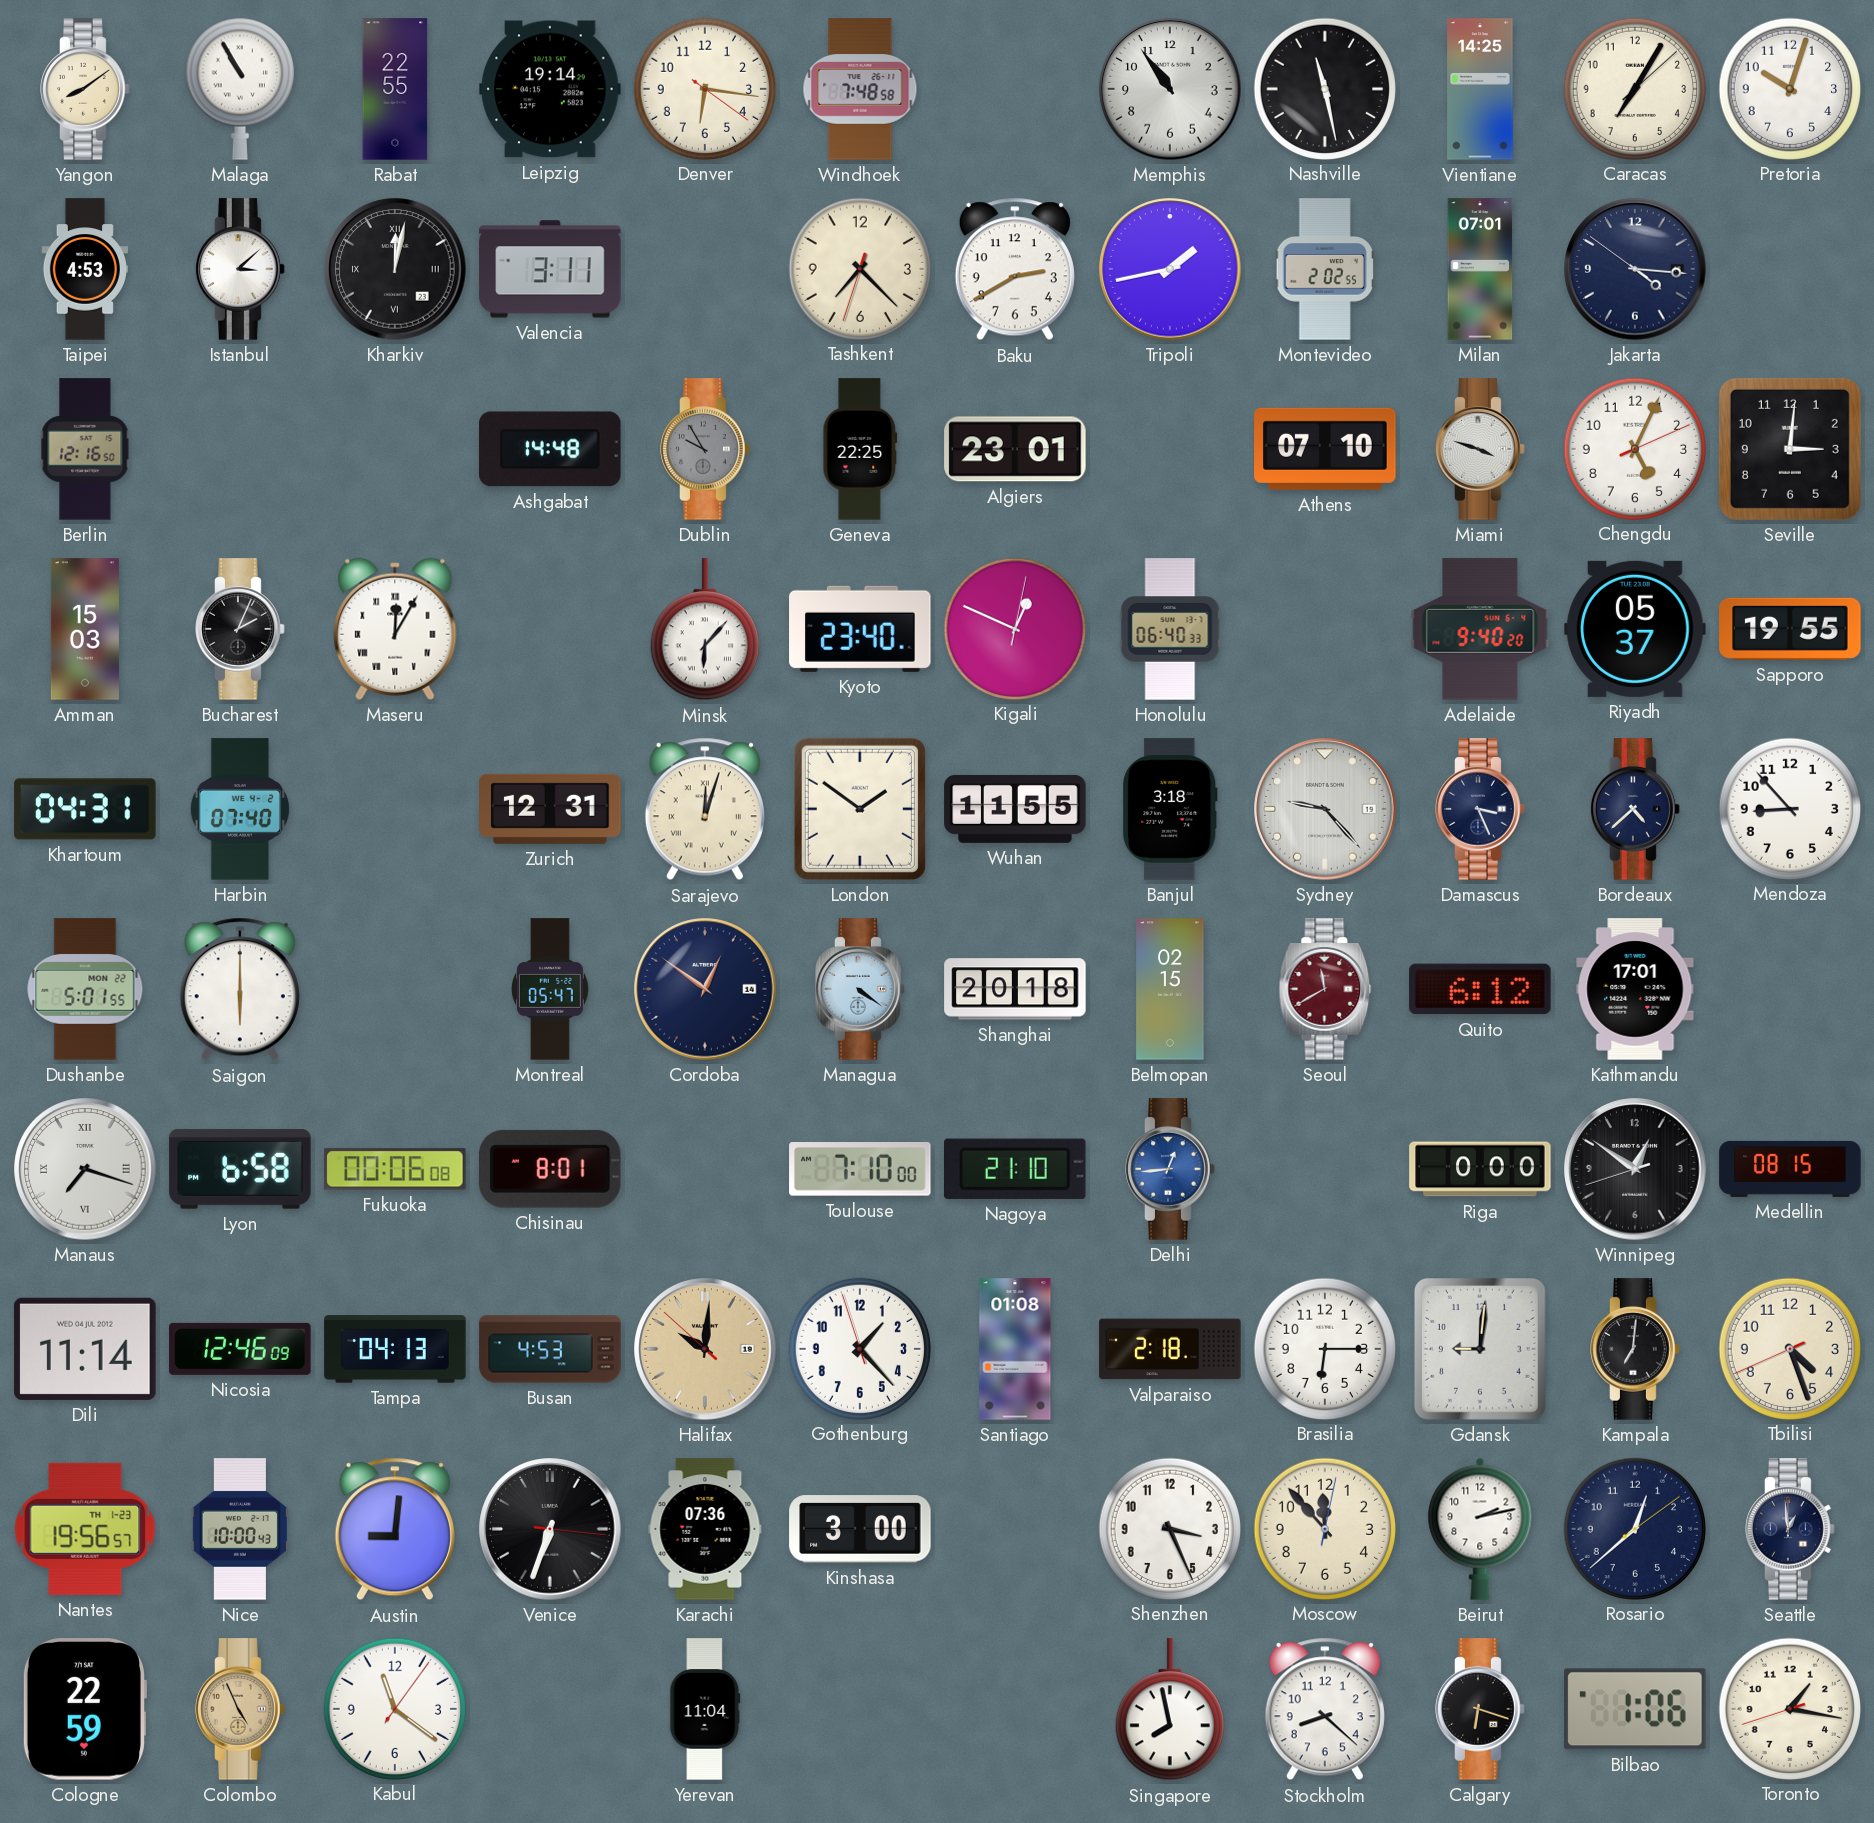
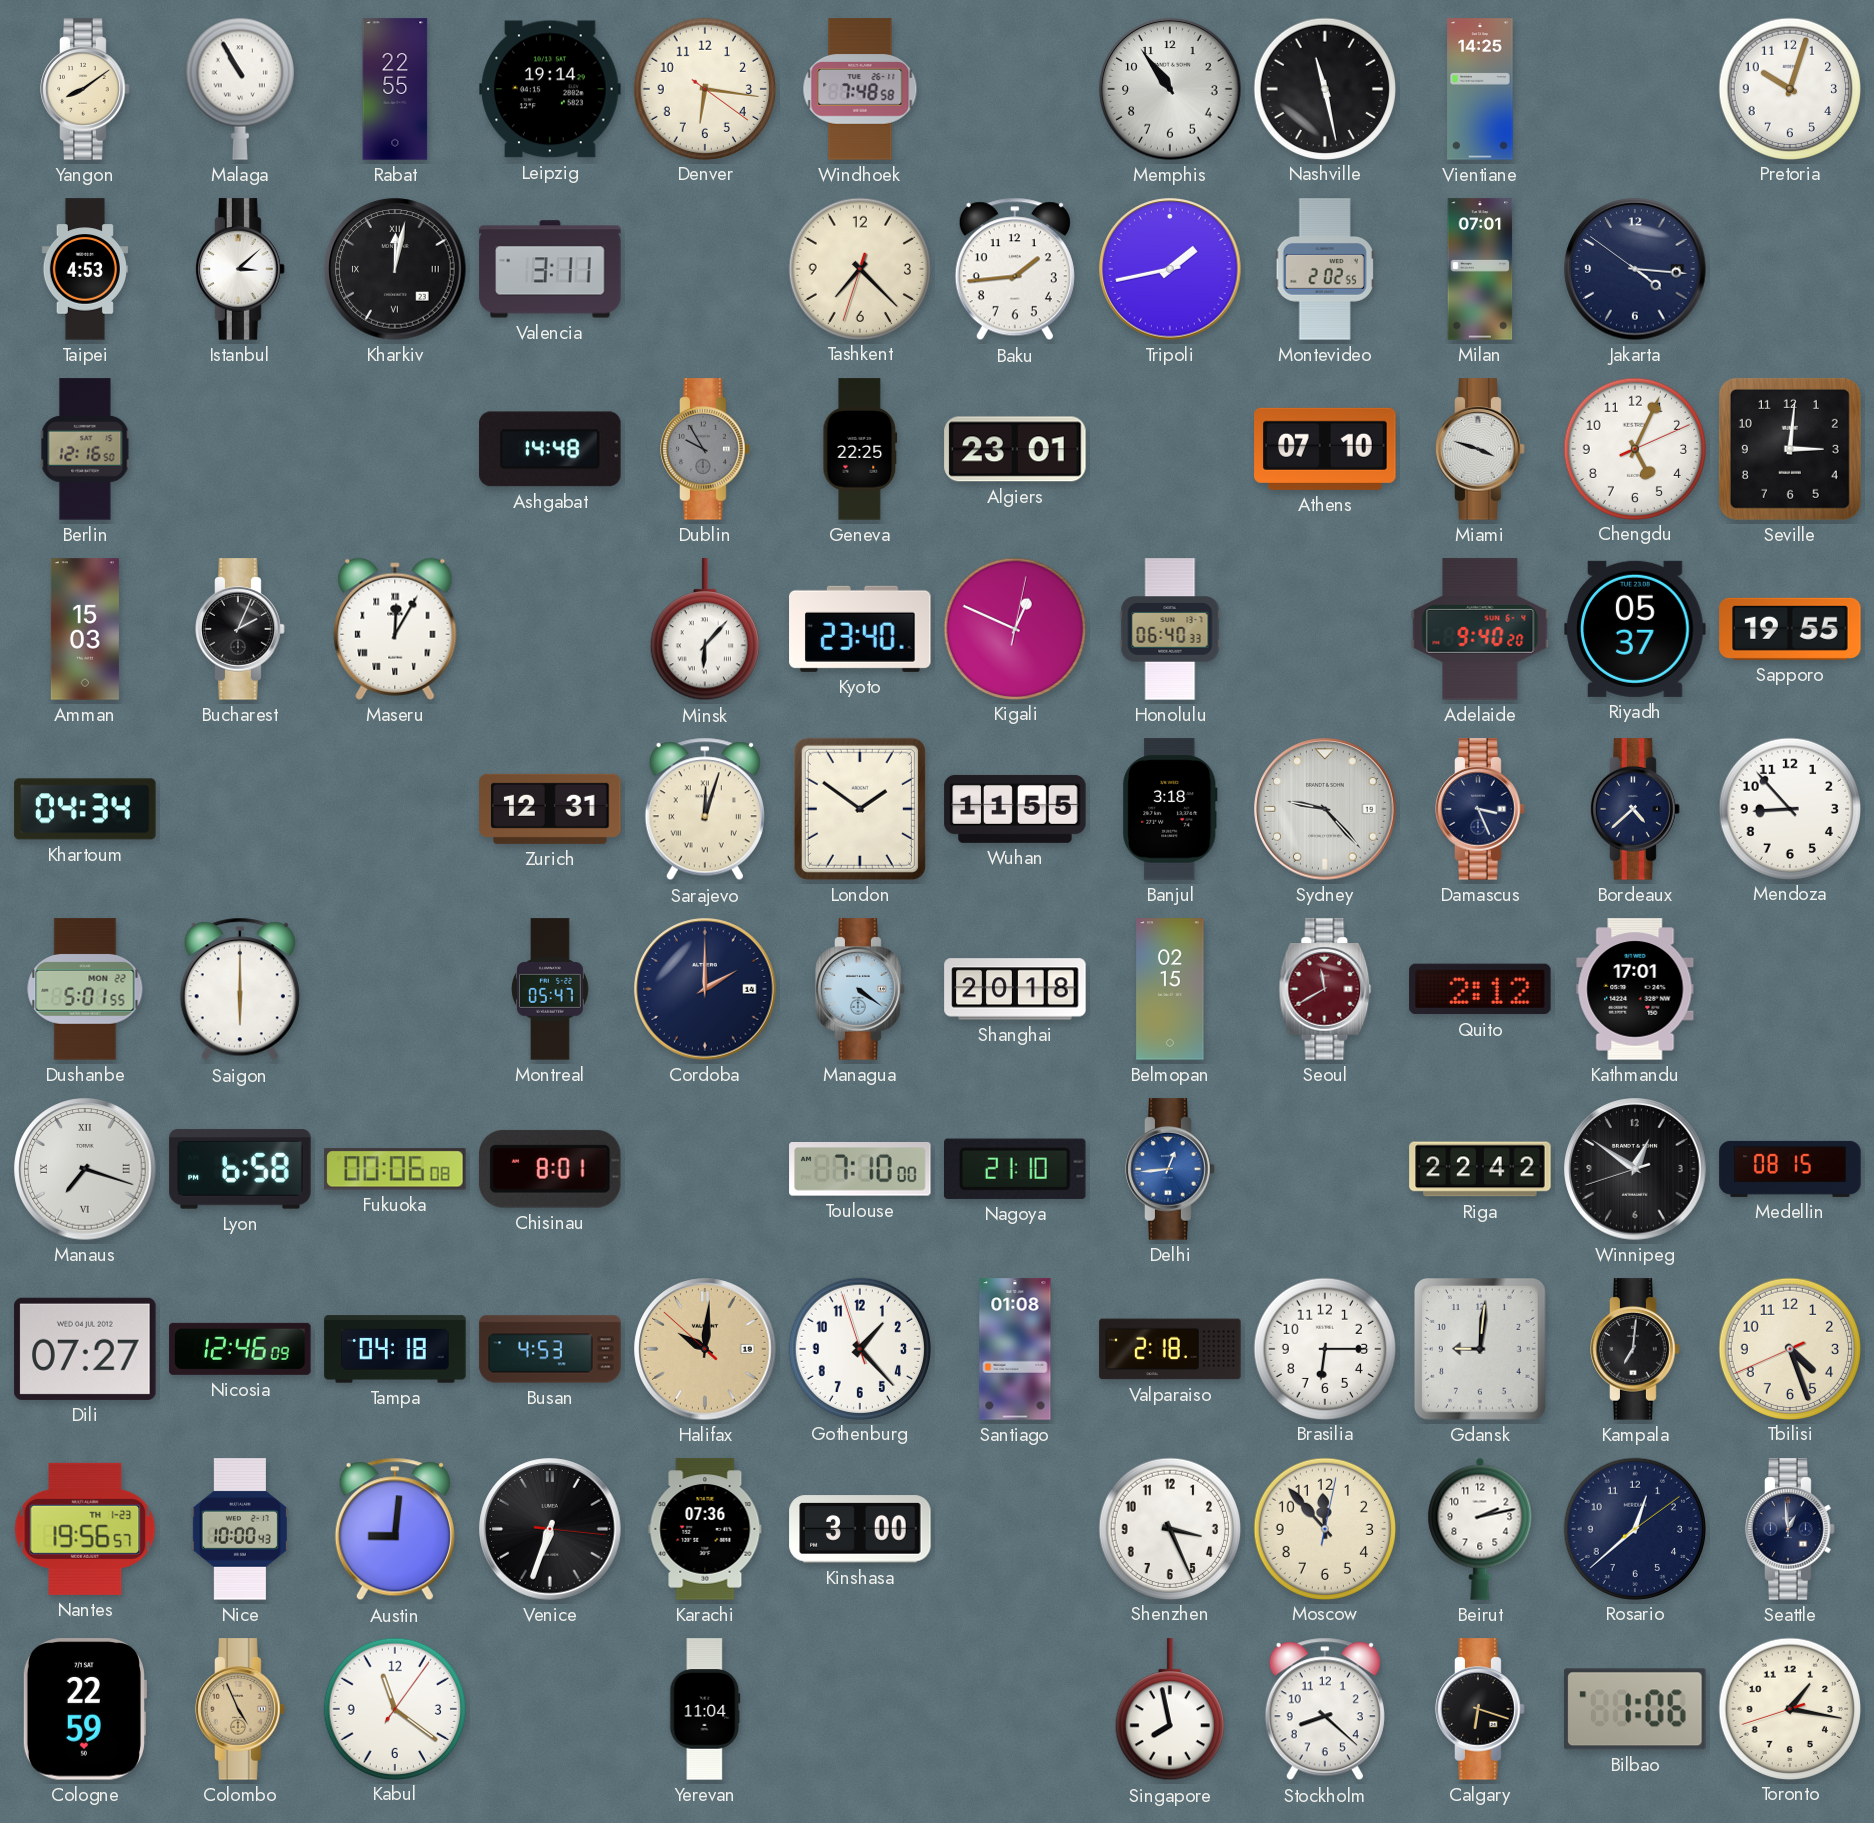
Caracas: 7:05 -> none
Baku: 2:40 -> 1:44
Khartoum: 04:31 -> 04:34
Harbin: 07:40 -> none
Cordoba: 12:51 -> 2:00
Quito: 6:12 -> 2:12
Riga: 0:00 -> 22:42
Dili: 11:14 -> 07:27
Tampa: 04:13 -> 04:18
